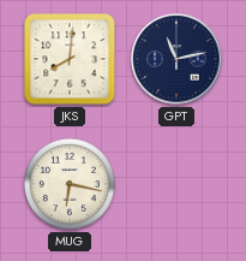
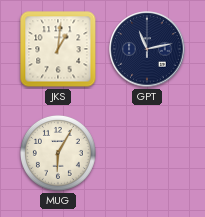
JKS: 8:01 -> 1:01
MUG: 6:17 -> 6:05
